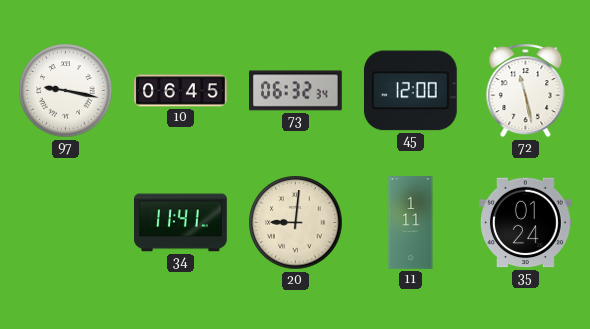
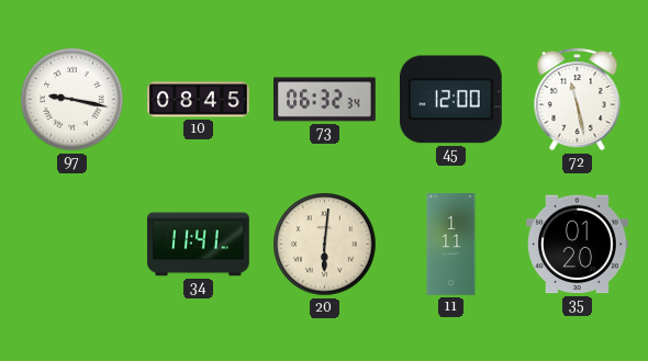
10: 06:45 -> 08:45
20: 9:01 -> 6:01
35: 01:24 -> 01:20
